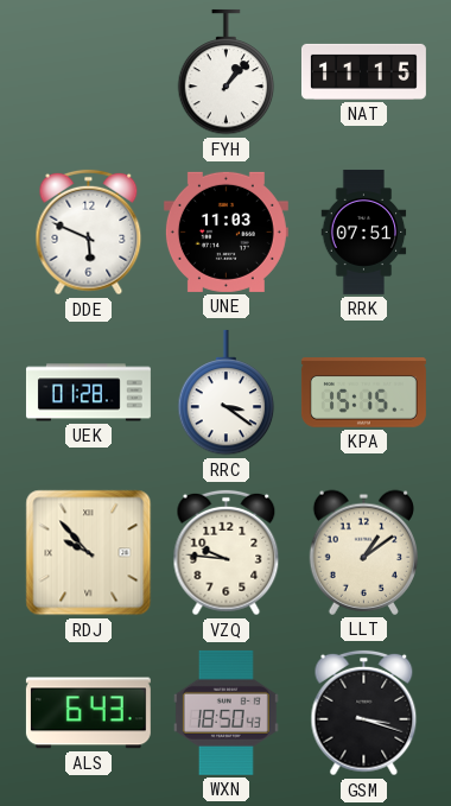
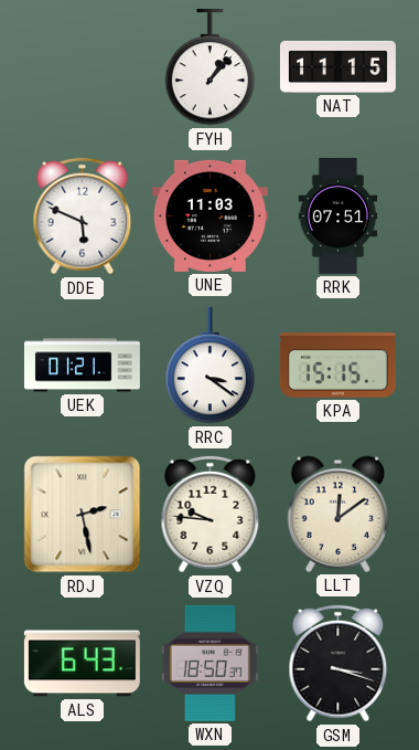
UEK: 01:28 -> 01:21
RDJ: 9:53 -> 2:28
LLT: 1:09 -> 12:09
WXN: 18:50:43 -> 18:50:37
